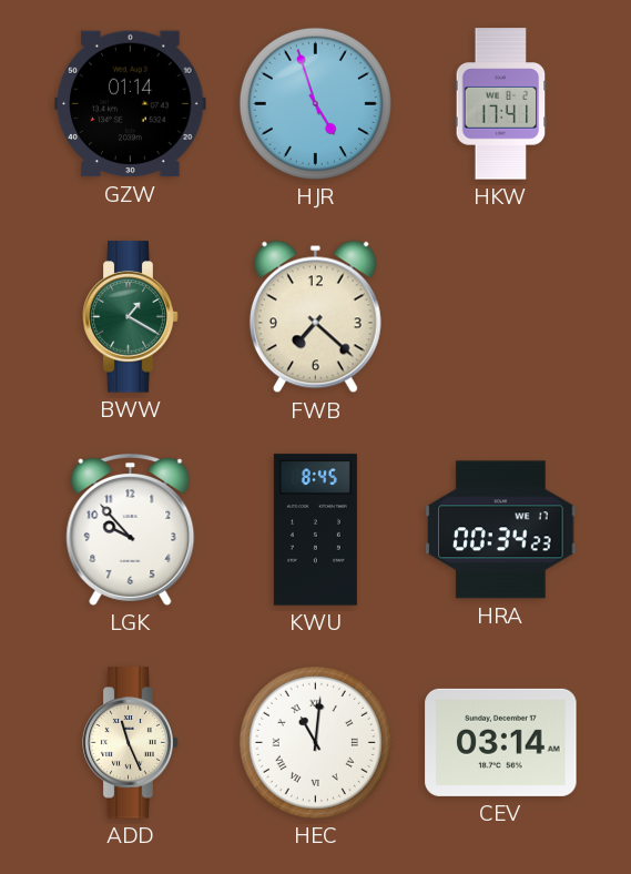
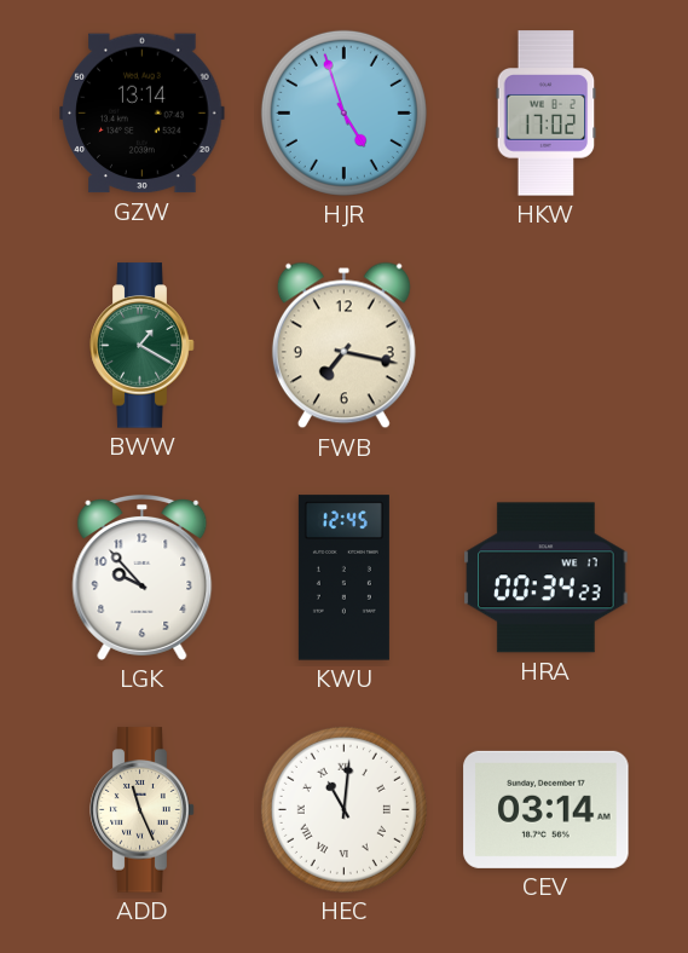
GZW: 01:14 -> 13:14
HKW: 17:41 -> 17:02
FWB: 7:22 -> 7:17
KWU: 8:45 -> 12:45
